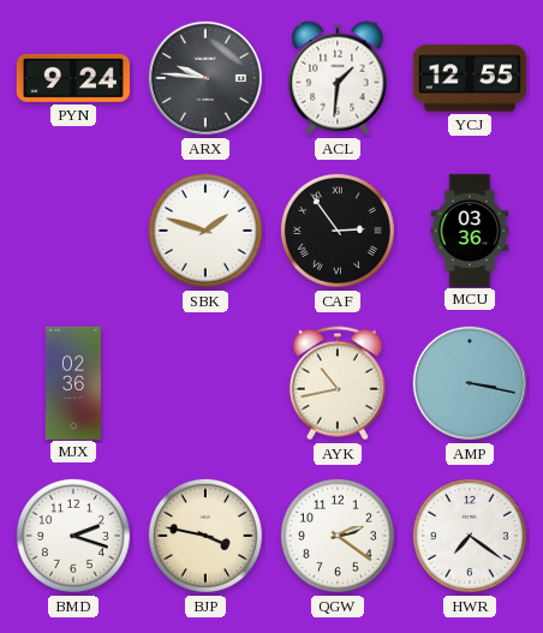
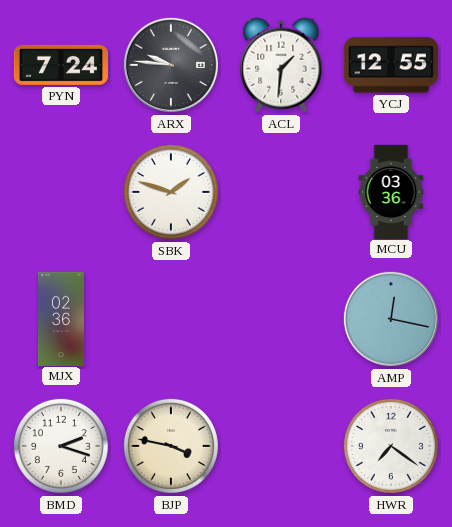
PYN: 9:24 -> 7:24
CAF: 2:54 -> none
AYK: 10:43 -> none
AMP: 3:17 -> 12:17
QGW: 2:21 -> none
